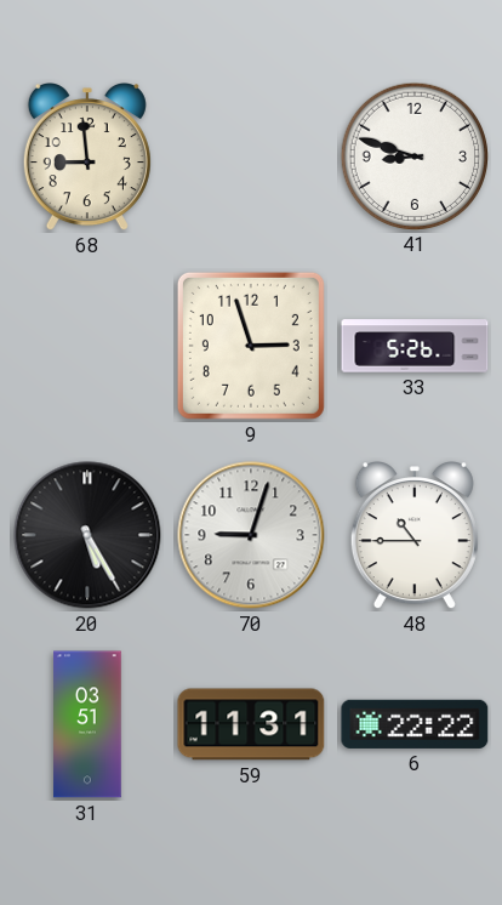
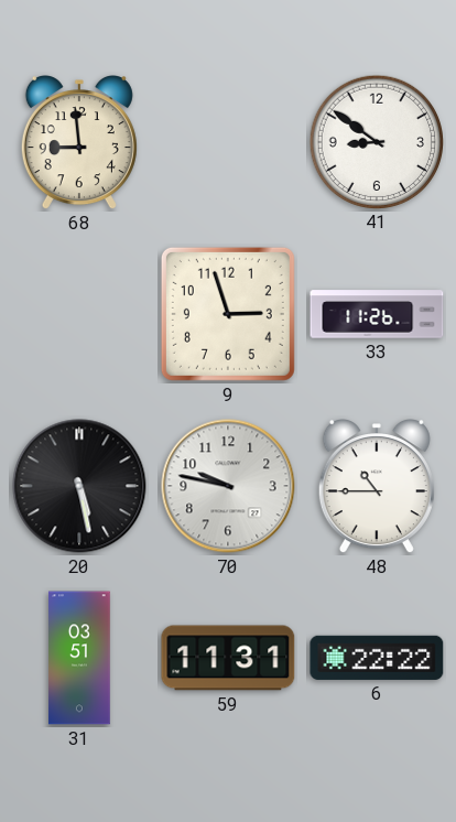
41: 8:48 -> 8:51
33: 5:26 -> 11:26
20: 5:25 -> 5:28
70: 9:03 -> 9:47
